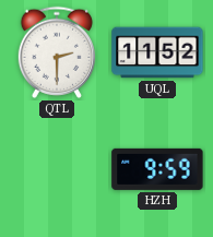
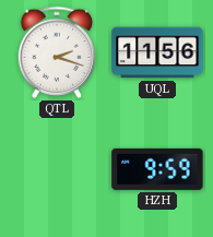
QTL: 2:30 -> 2:18
UQL: 11:52 -> 11:56
